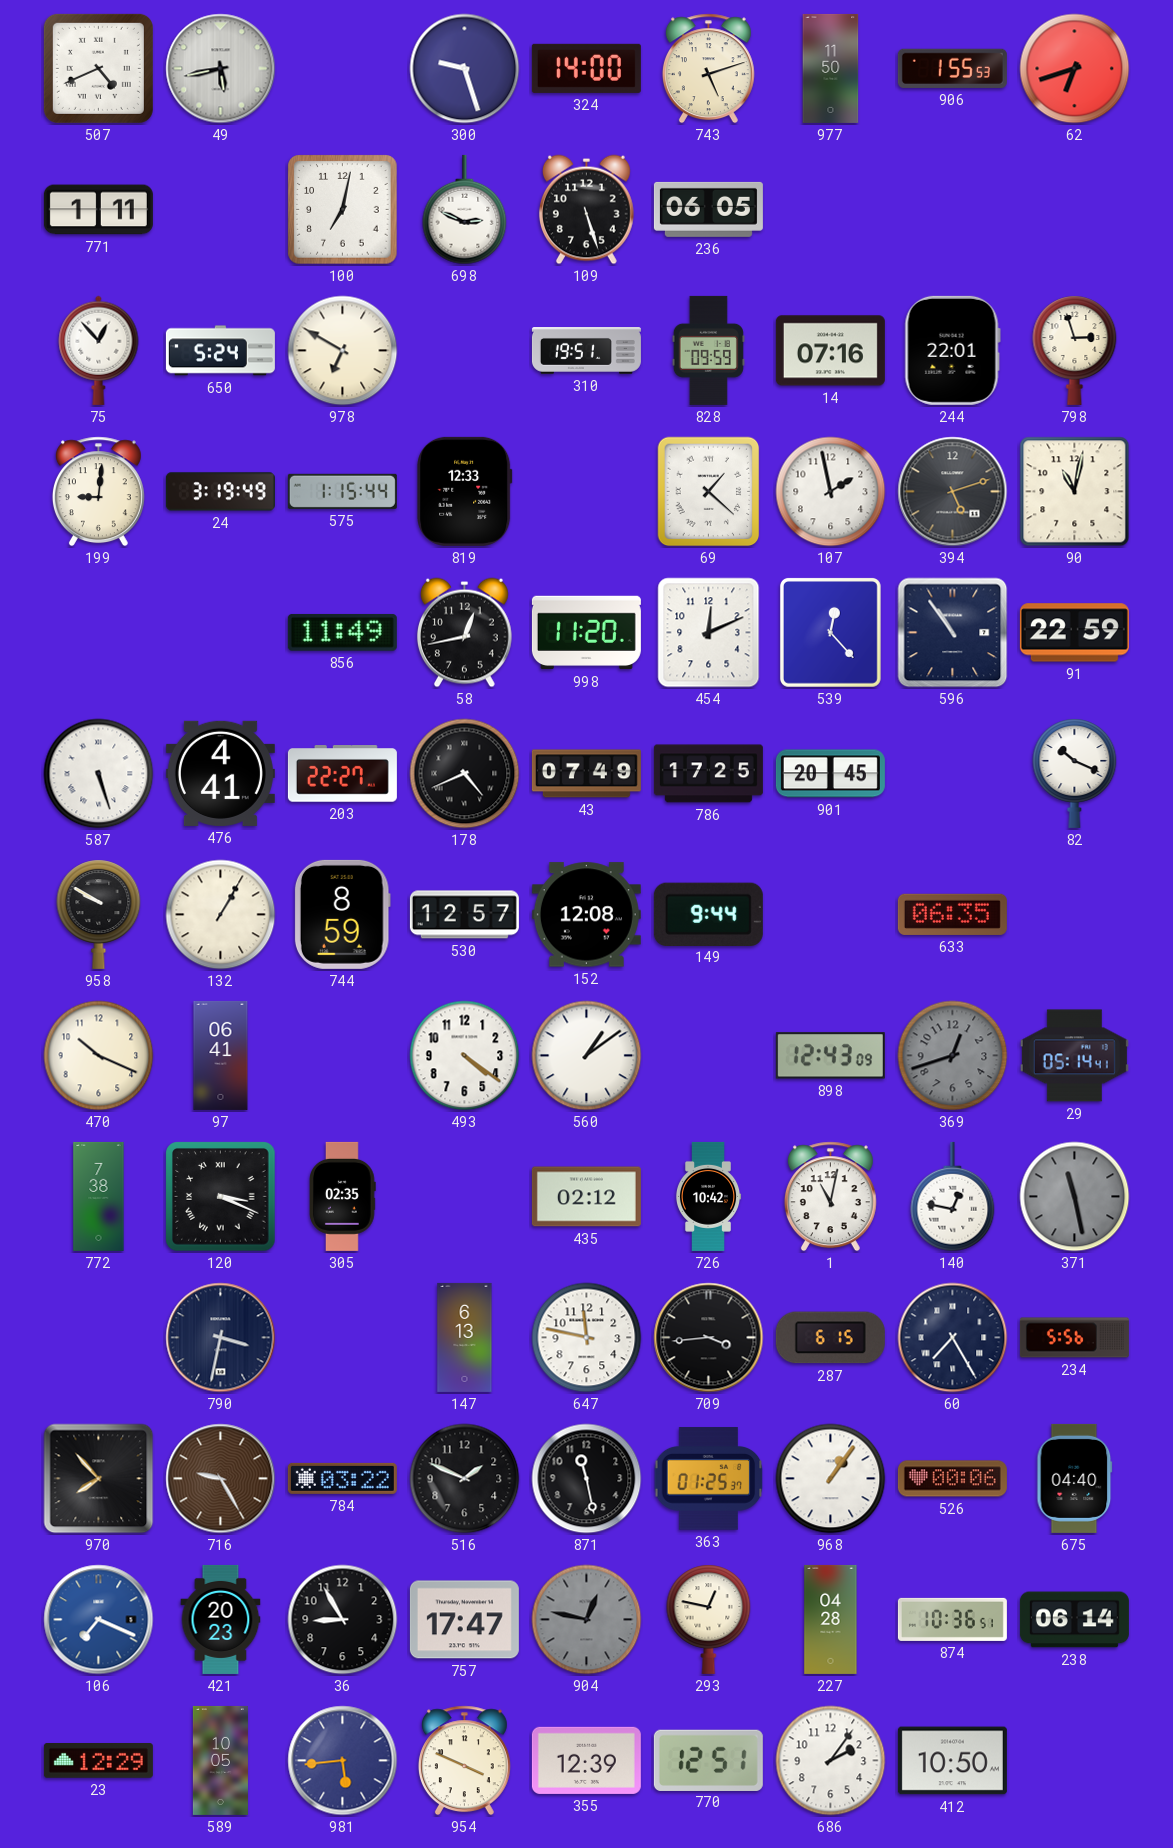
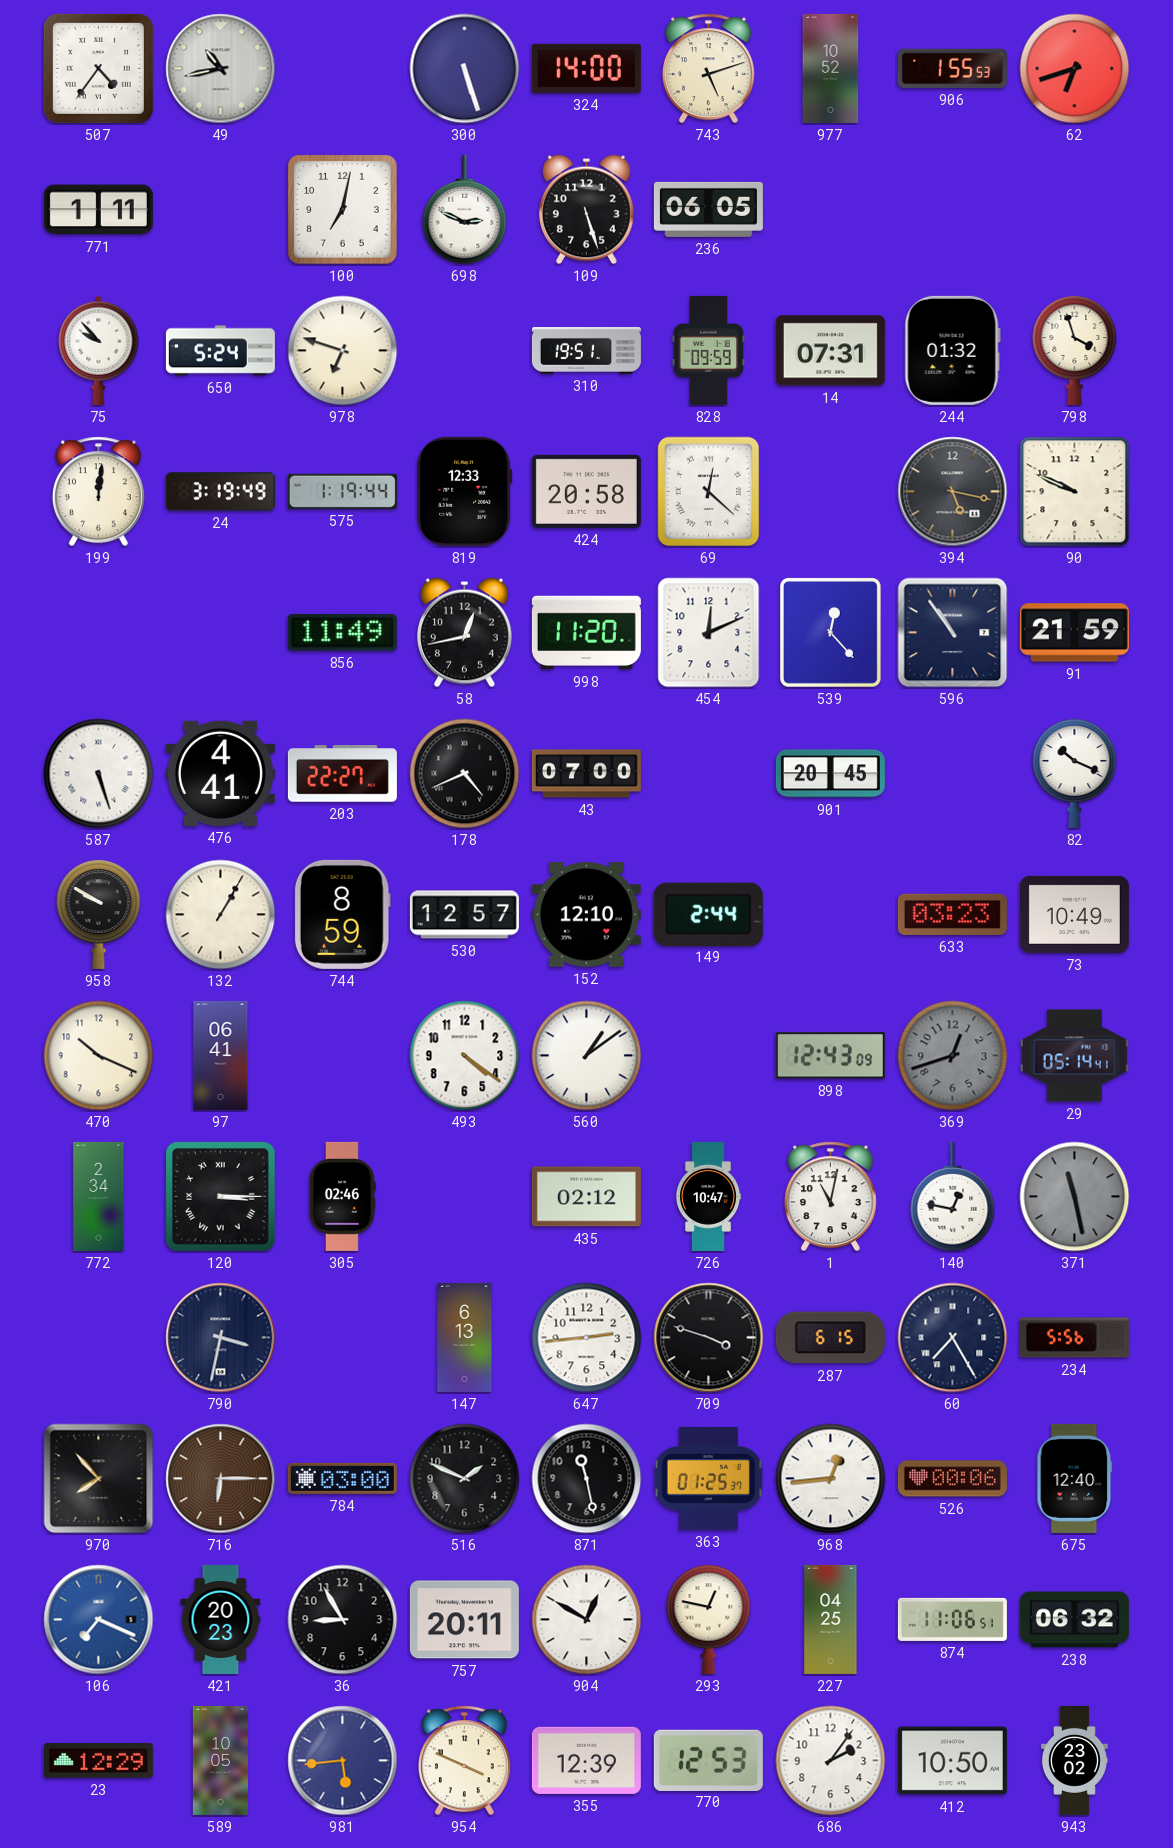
507: 4:41 -> 4:36
49: 5:43 -> 10:43
300: 9:27 -> 5:27
977: 11:50 -> 10:52
75: 12:53 -> 9:53
978: 6:50 -> 6:48
14: 07:16 -> 07:31
244: 22:01 -> 01:32
798: 2:57 -> 3:57
199: 9:01 -> 12:01
575: 1:15 -> 1:19
424: none -> 20:58
69: 1:22 -> 12:22
107: 1:58 -> none
394: 5:12 -> 5:17
90: 11:02 -> 9:49
91: 22:59 -> 21:59
43: 07:49 -> 07:00
786: 17:25 -> none
152: 12:08 -> 12:10
149: 9:44 -> 2:44
633: 06:35 -> 03:23
73: none -> 10:49
772: 7:38 -> 2:34
120: 3:19 -> 3:15
305: 02:35 -> 02:46
726: 10:42 -> 10:47
647: 11:47 -> 2:44
709: 3:44 -> 3:48
716: 9:25 -> 6:15
784: 03:22 -> 03:00
968: 1:06 -> 12:44
675: 04:40 -> 12:40
757: 17:47 -> 20:11
904: 12:47 -> 12:50
904 dial: grey -> white
227: 04:28 -> 04:25
874: 10:36 -> 11:06
238: 06:14 -> 06:32
770: 12:51 -> 12:53
943: none -> 23:02
